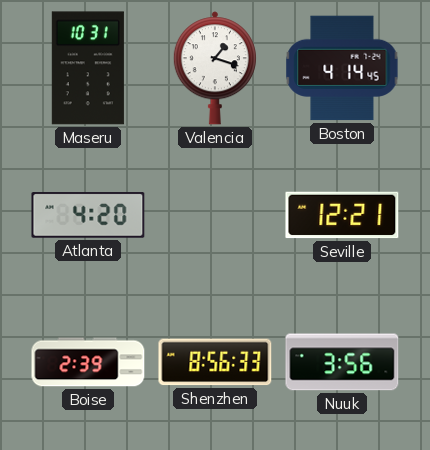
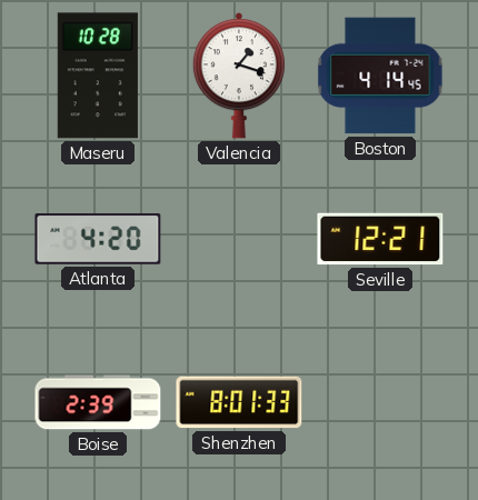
Maseru: 10:31 -> 10:28
Shenzhen: 8:56 -> 8:01
Nuuk: 3:56 -> none
